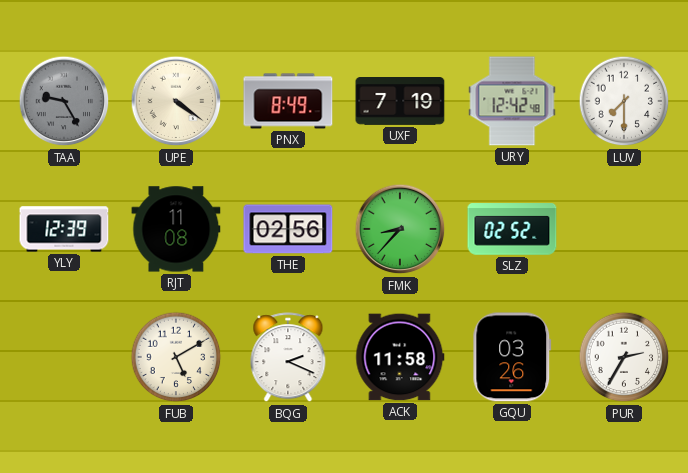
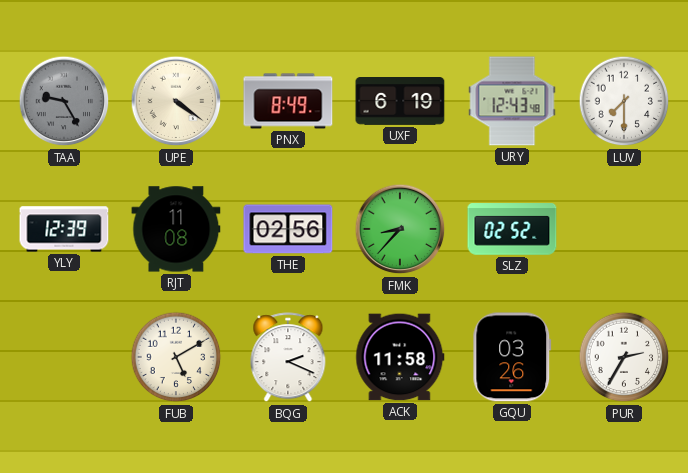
UXF: 7:19 -> 6:19
URY: 12:42 -> 12:43
